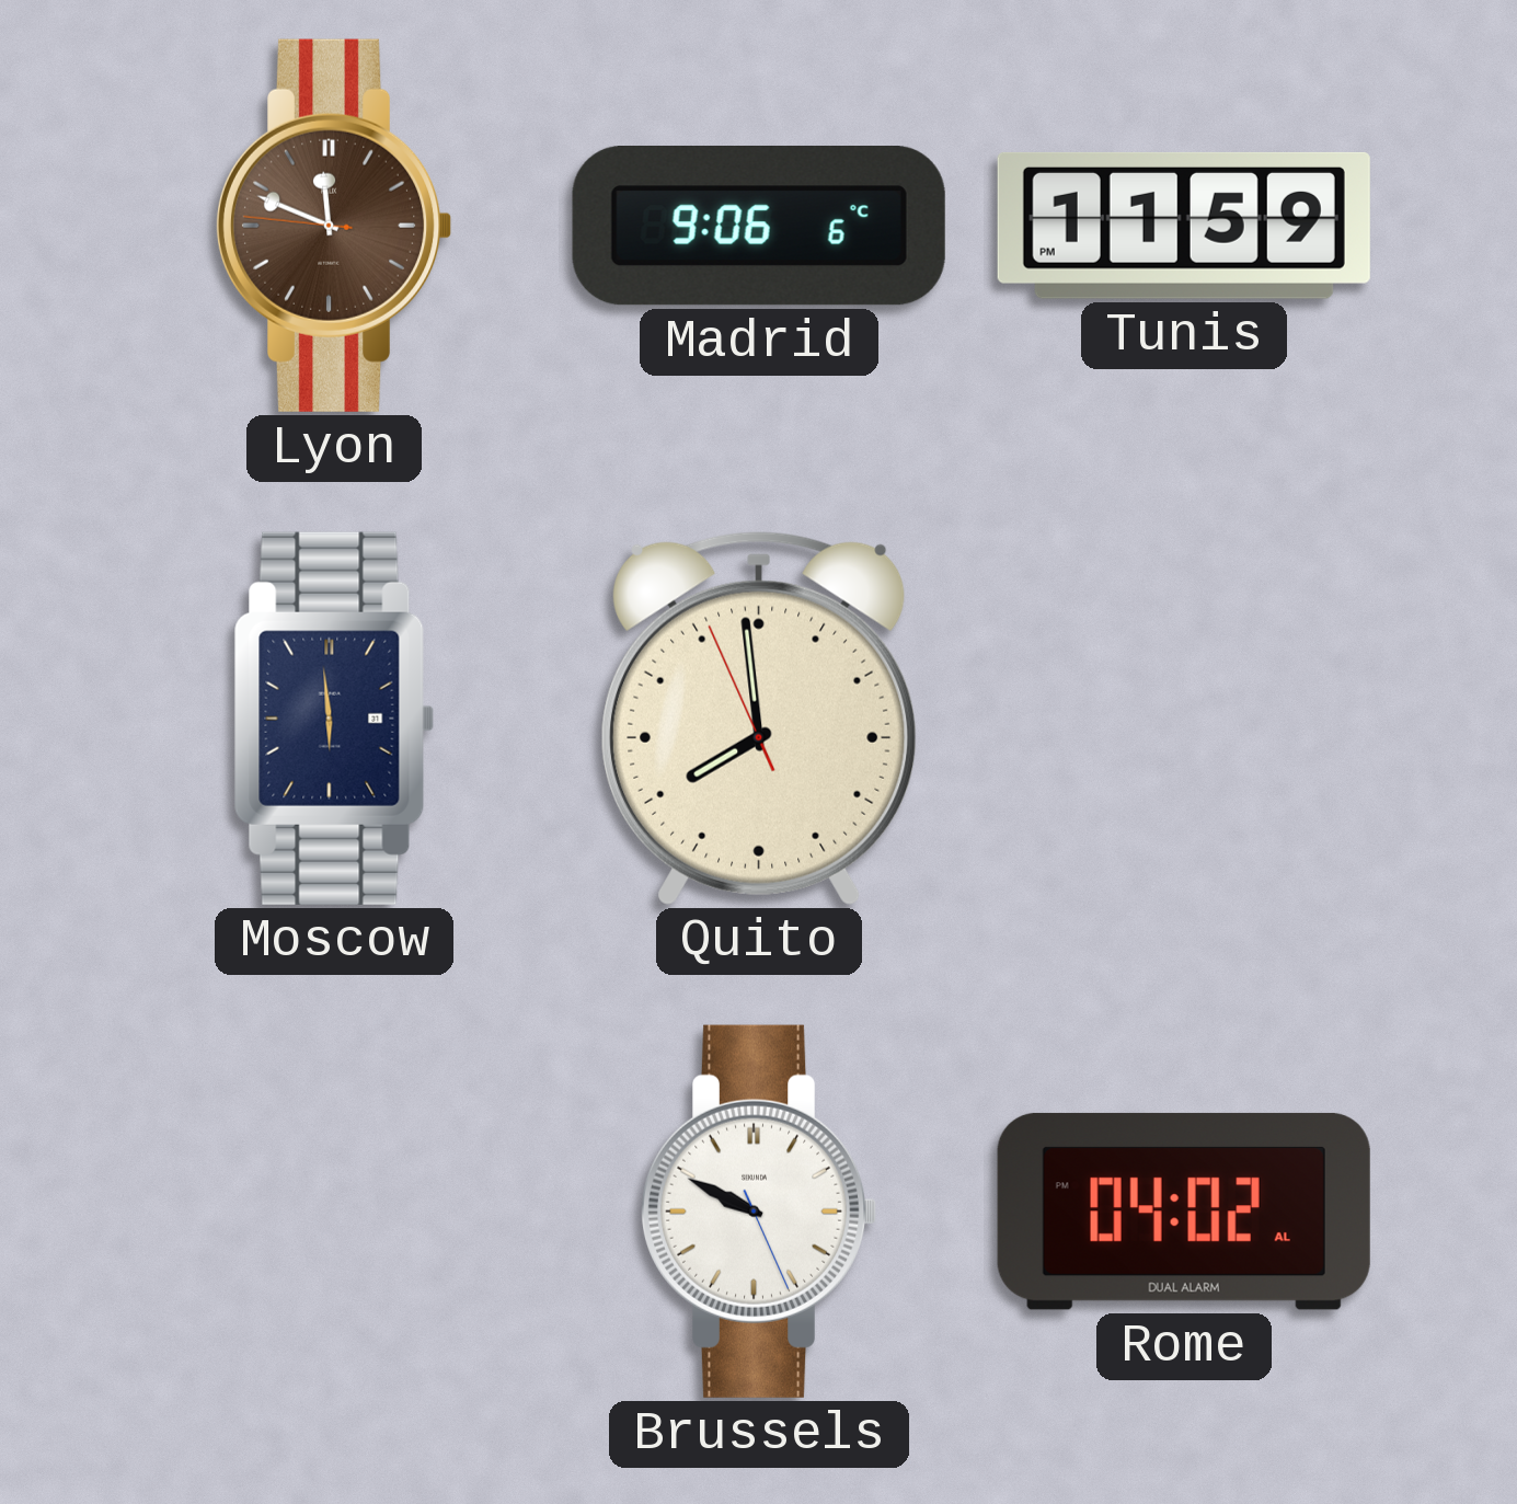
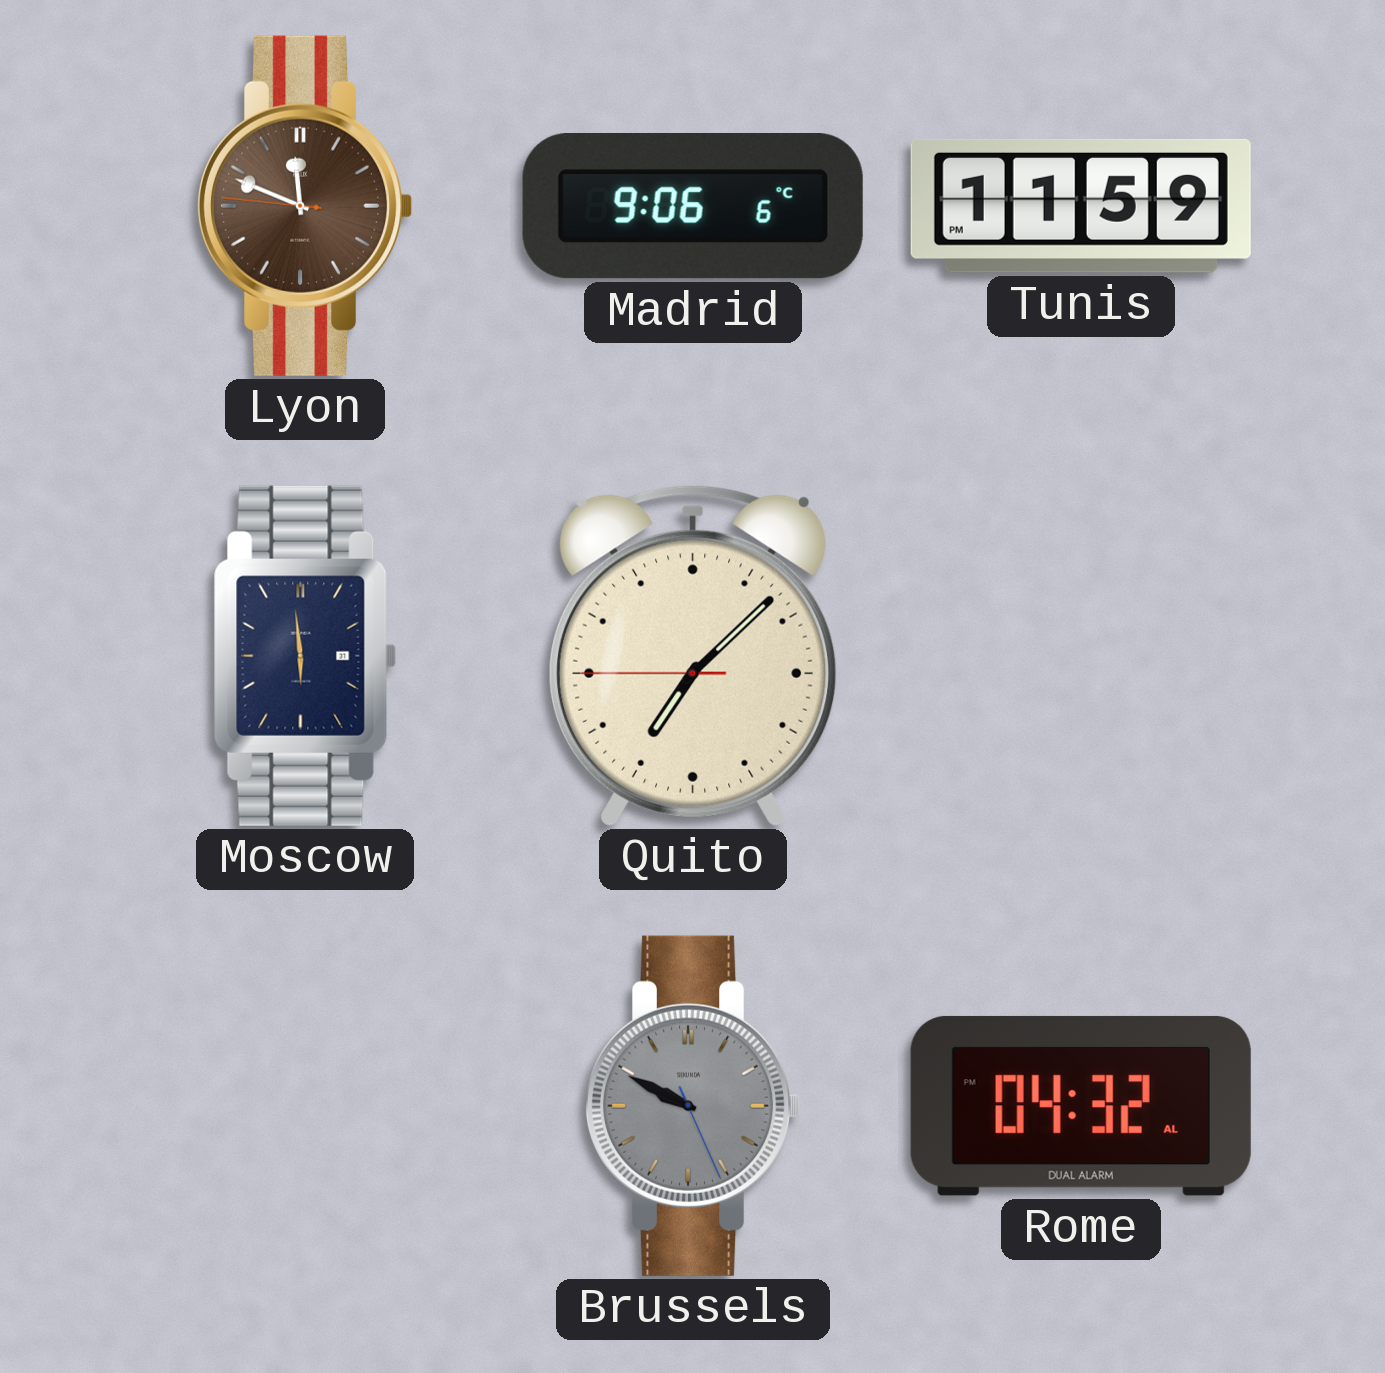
Quito: 7:58 -> 7:07
Brussels dial: white -> grey
Rome: 04:02 -> 04:32
